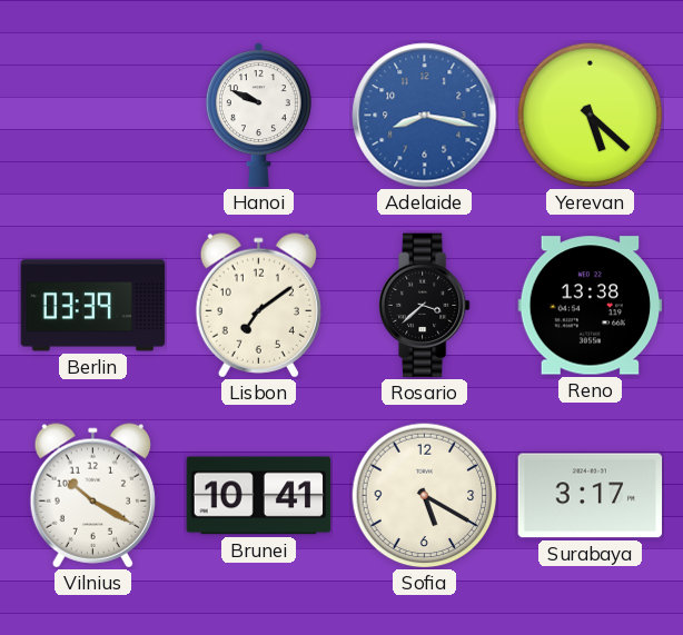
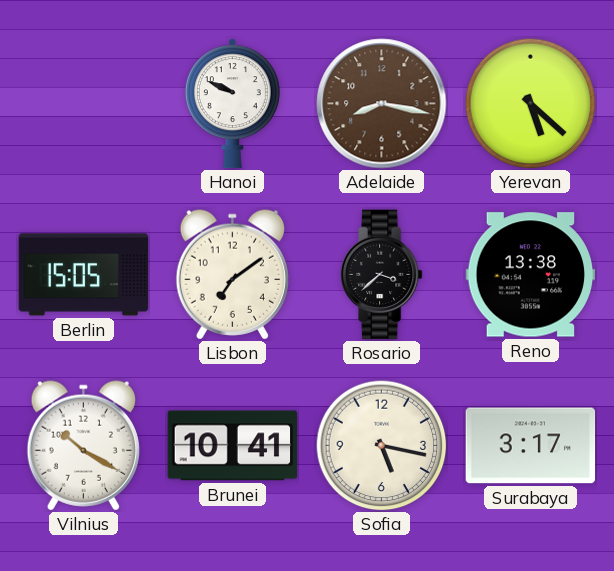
Adelaide dial: blue -> brown
Berlin: 03:39 -> 15:05
Sofia: 5:20 -> 5:17
